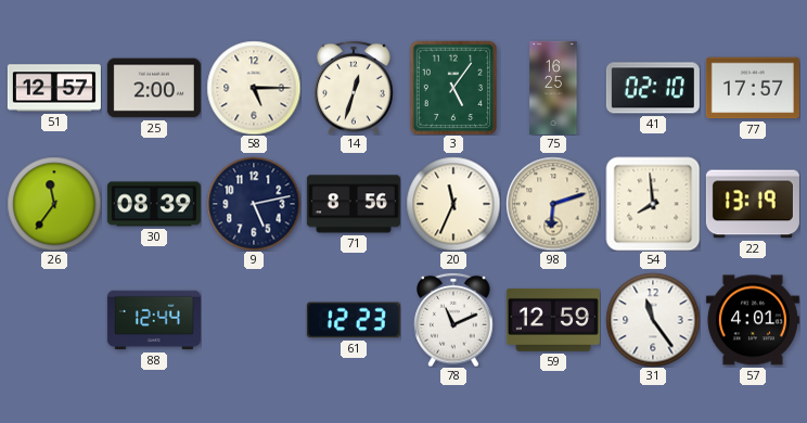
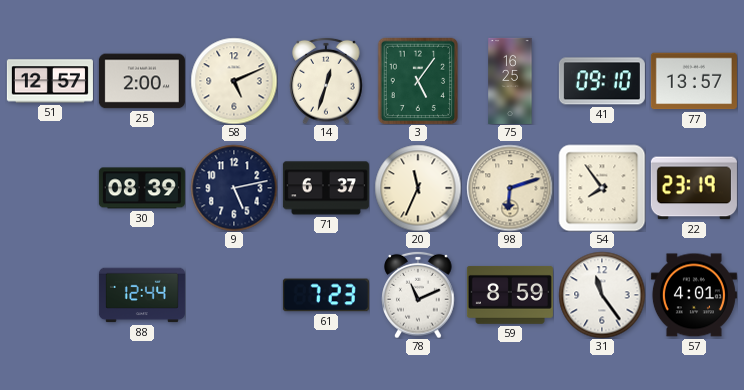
58: 5:15 -> 5:11
41: 02:10 -> 09:10
77: 17:57 -> 13:57
26: 11:36 -> none
71: 8:56 -> 6:37
54: 7:59 -> 7:54
22: 13:19 -> 23:19
61: 12:23 -> 7:23
59: 12:59 -> 8:59
